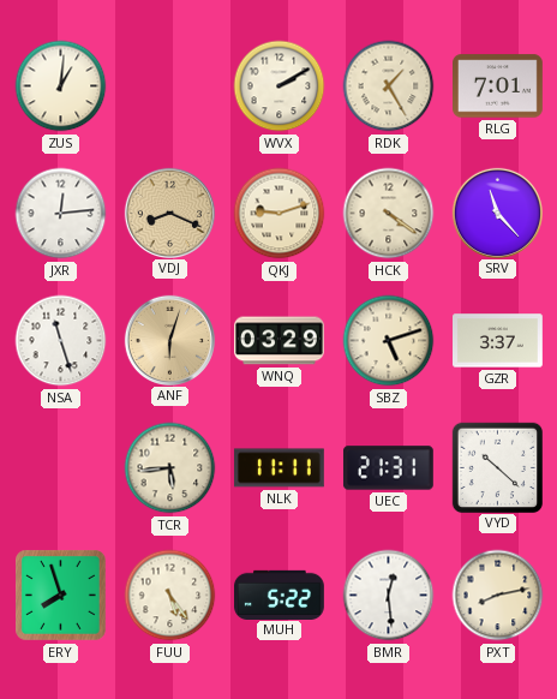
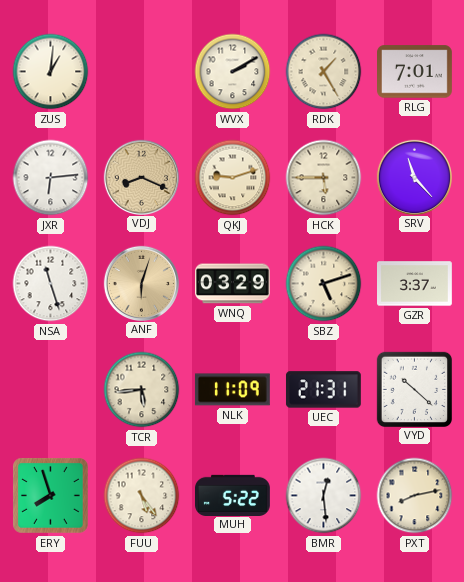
JXR: 12:14 -> 6:14
HCK: 4:21 -> 5:45
NLK: 11:11 -> 11:09
